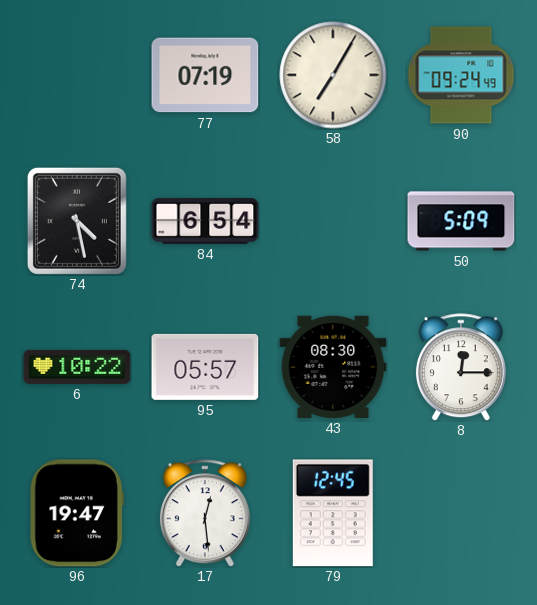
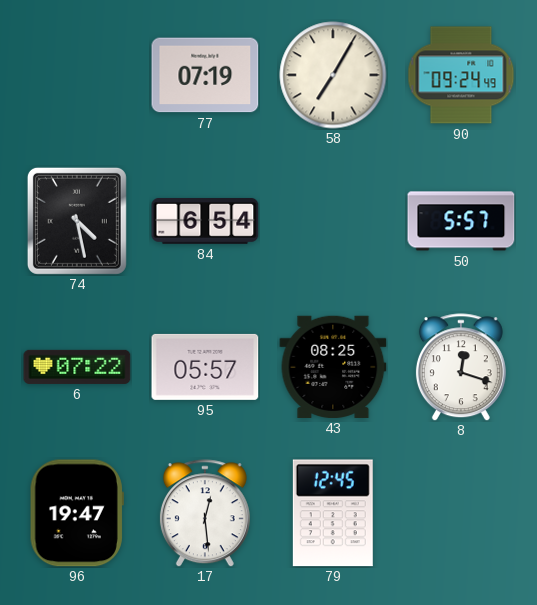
50: 5:09 -> 5:57
6: 10:22 -> 07:22
43: 08:30 -> 08:25
8: 12:15 -> 12:18
